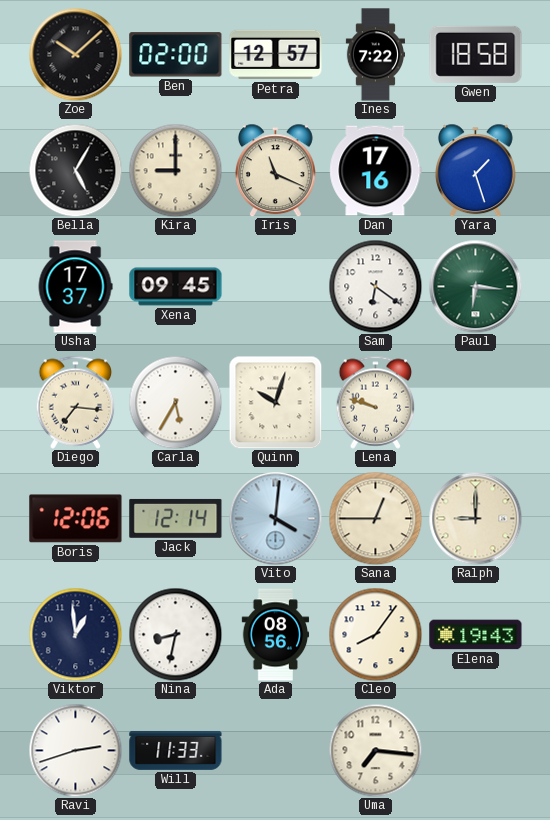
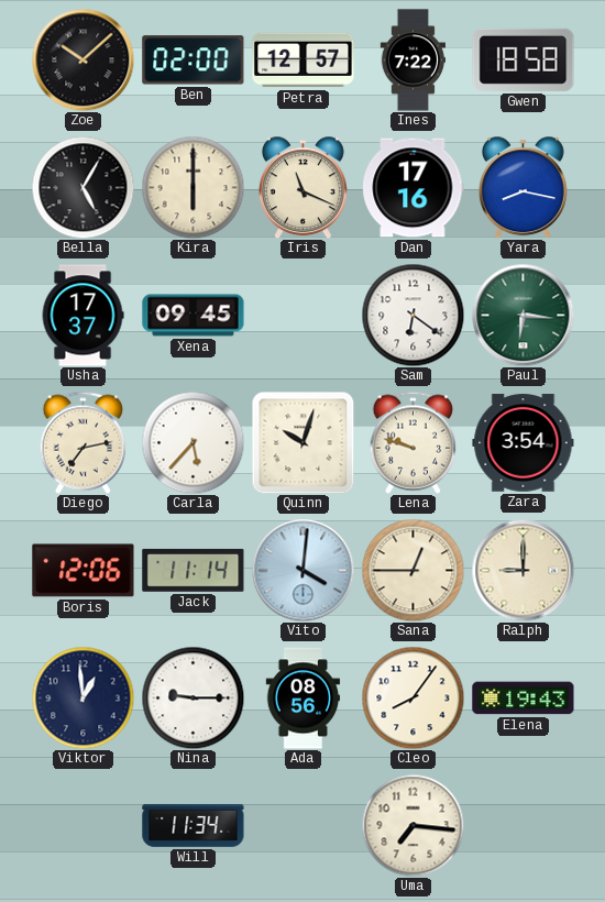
Kira: 9:00 -> 6:00
Yara: 1:27 -> 8:17
Diego: 7:16 -> 7:13
Carla: 5:35 -> 5:37
Zara: none -> 3:54
Jack: 12:14 -> 11:14
Nina: 8:32 -> 9:15
Ravi: 2:42 -> none
Will: 11:33 -> 11:34
